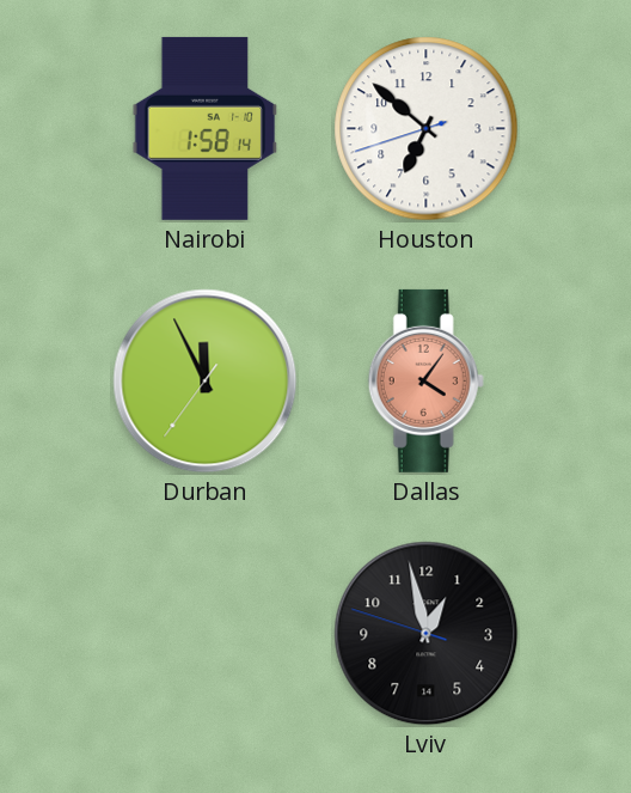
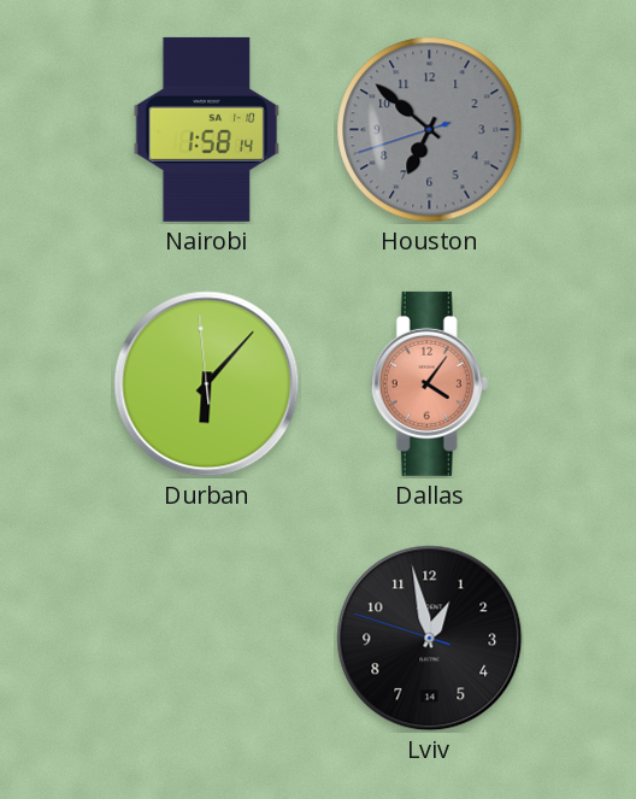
Houston dial: white -> grey
Durban: 11:55 -> 6:06
